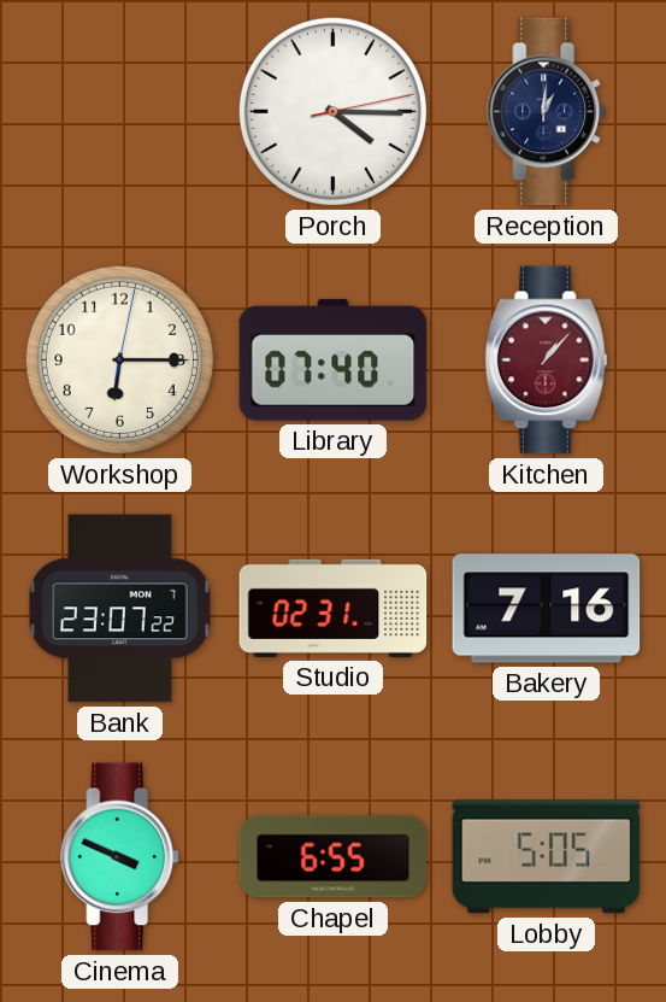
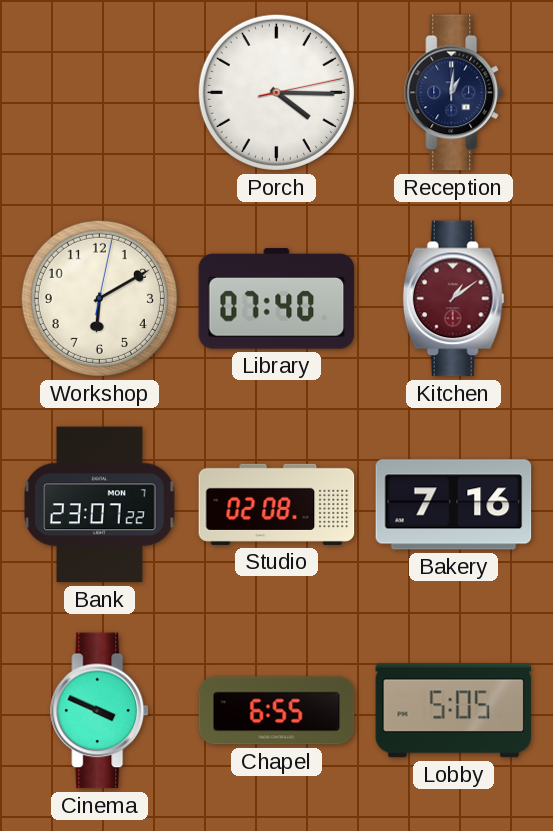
Workshop: 6:15 -> 6:10
Kitchen: 1:07 -> 1:09
Studio: 02:31 -> 02:08
